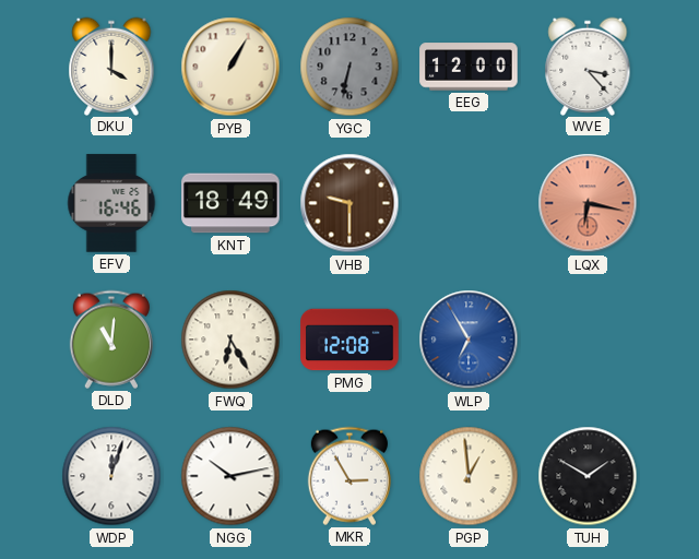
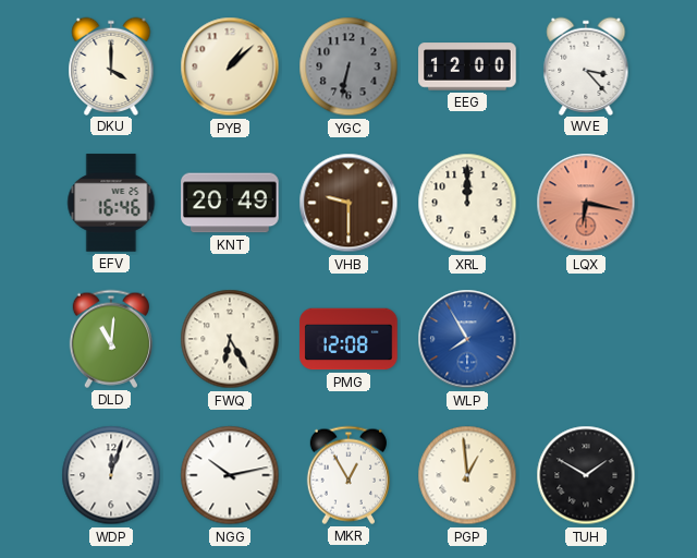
PYB: 1:05 -> 1:08
KNT: 18:49 -> 20:49
XRL: none -> 12:00
WLP: 6:55 -> 7:55
MKR: 2:55 -> 12:55
